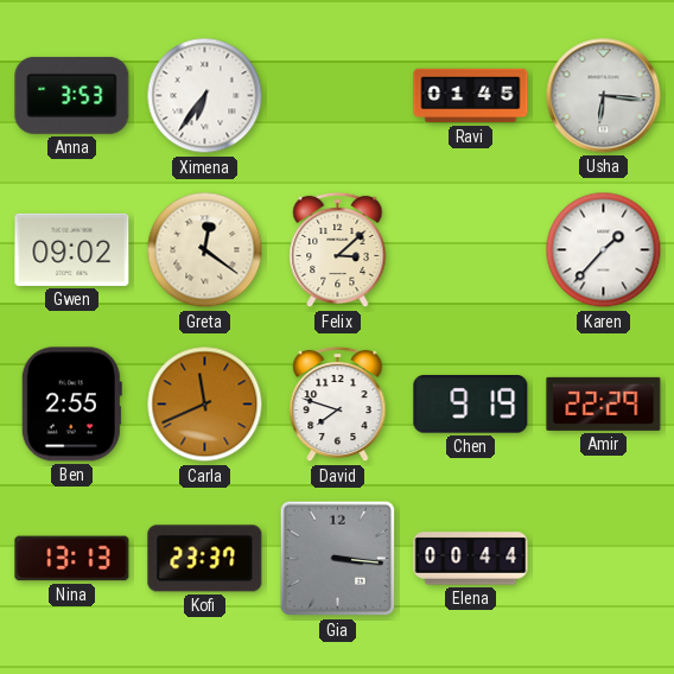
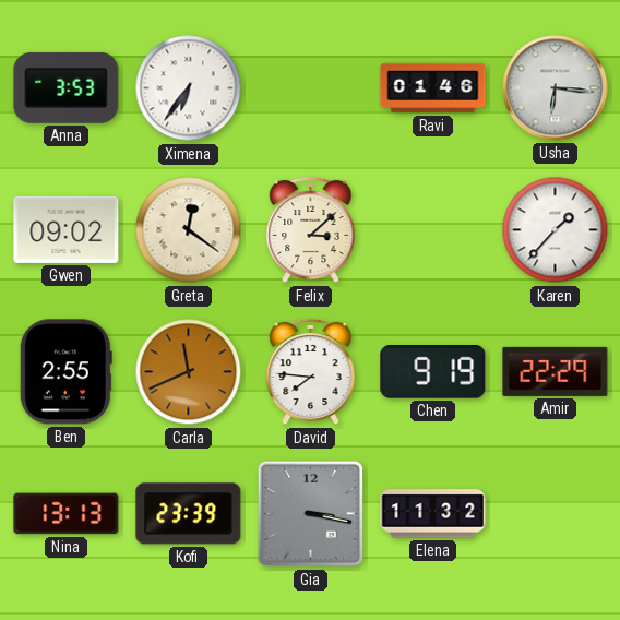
Ravi: 01:45 -> 01:46
David: 7:48 -> 7:46
Kofi: 23:37 -> 23:39
Gia: 3:16 -> 3:17
Elena: 00:44 -> 11:32
